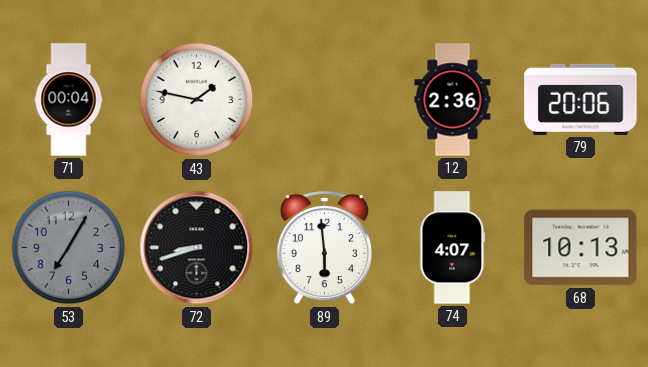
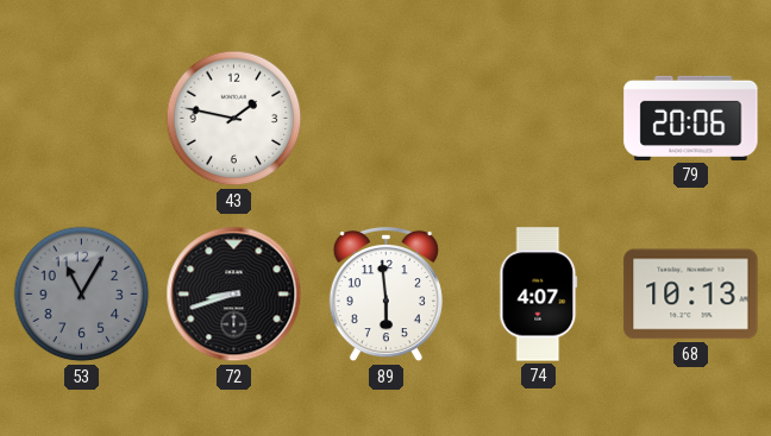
71: 00:04 -> none
12: 2:36 -> none
53: 7:05 -> 11:05
